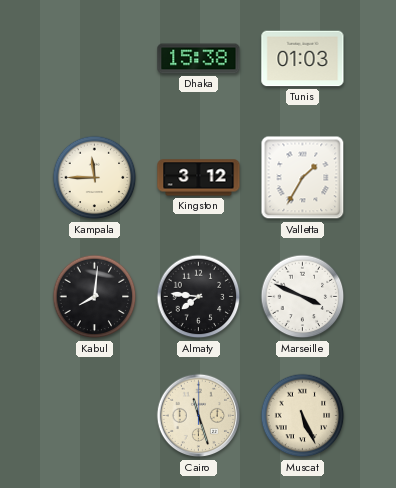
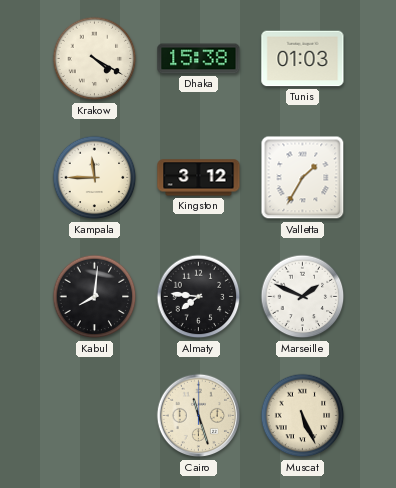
Krakow: none -> 4:20
Marseille: 3:49 -> 1:49
